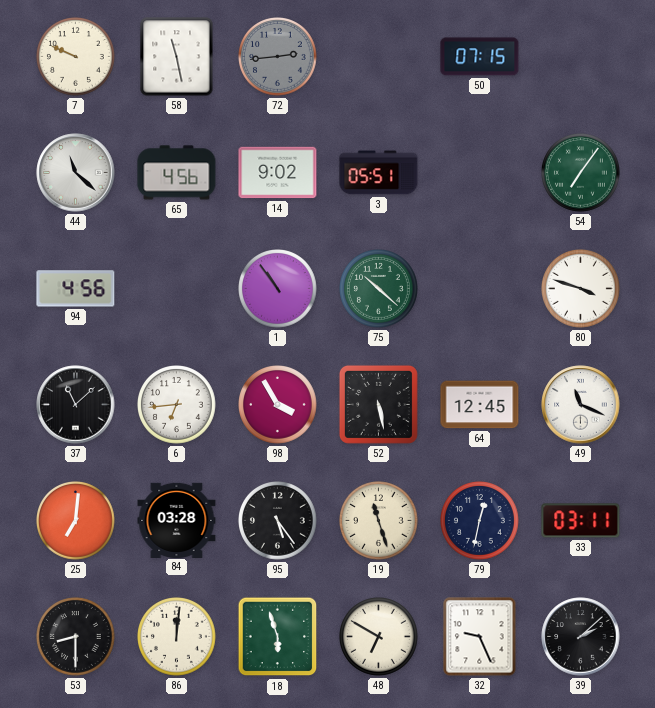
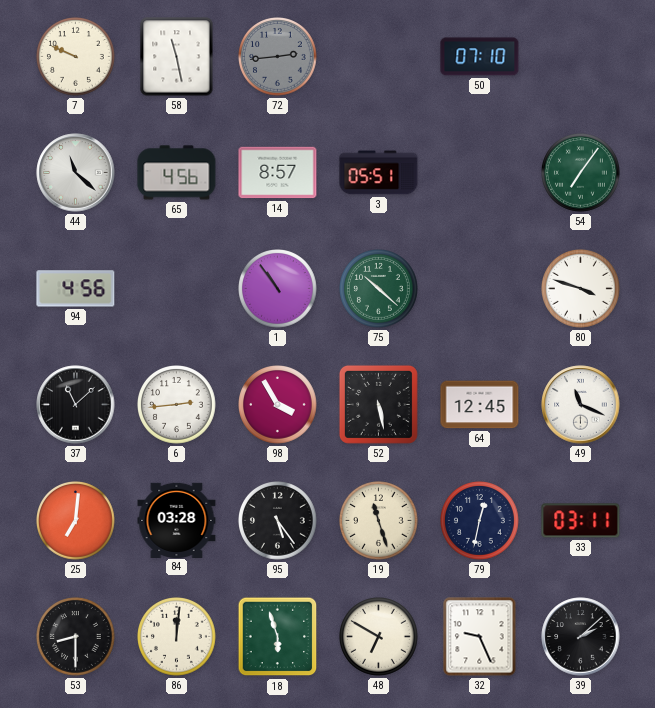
50: 07:15 -> 07:10
14: 9:02 -> 8:57
6: 6:44 -> 2:44
